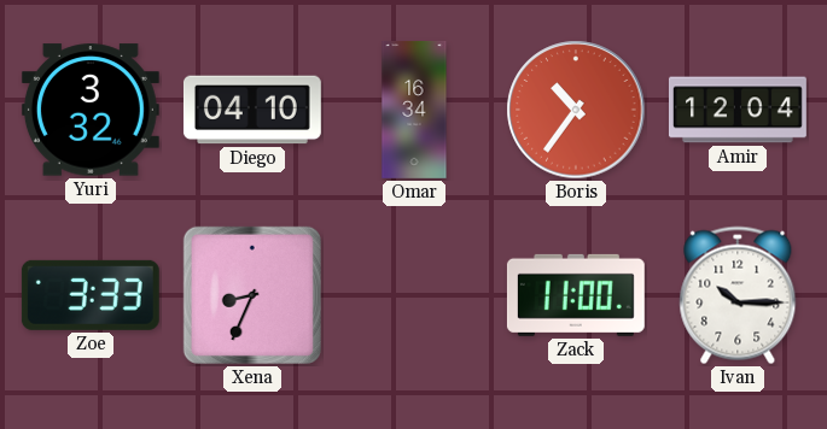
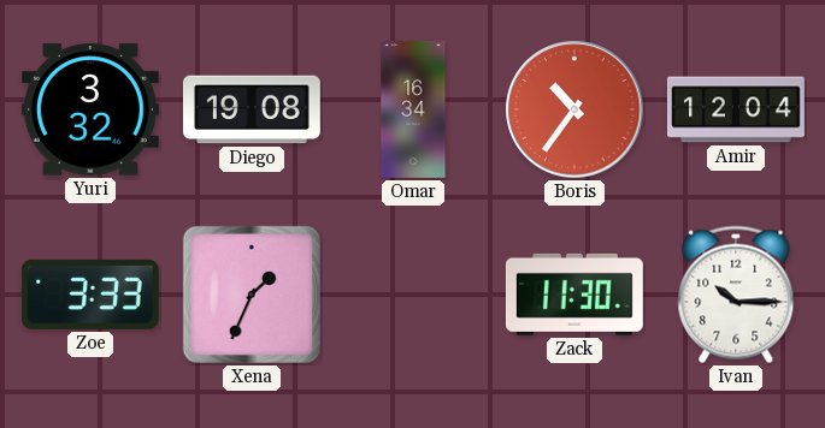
Diego: 04:10 -> 19:08
Xena: 8:34 -> 1:34
Zack: 11:00 -> 11:30
